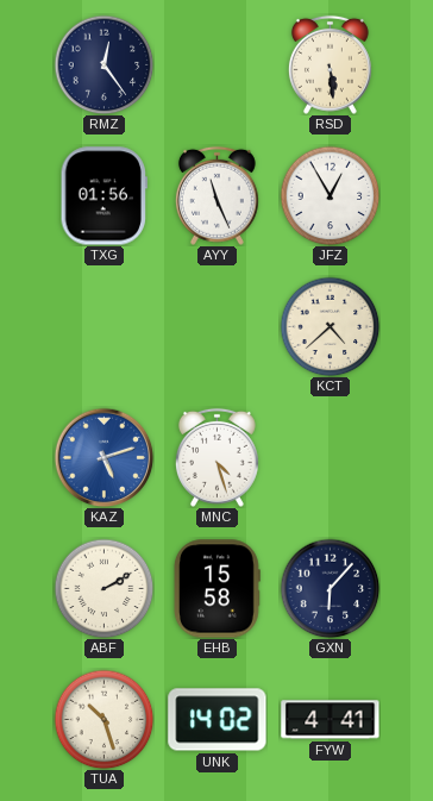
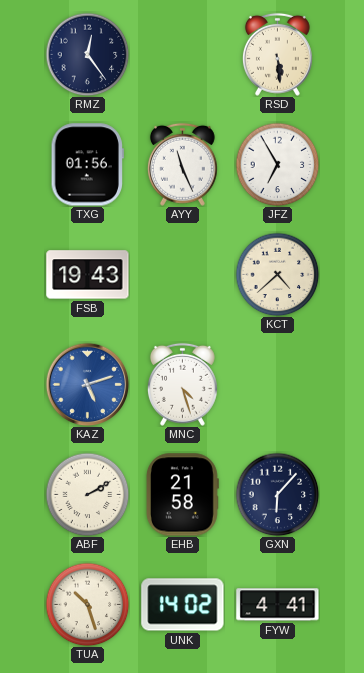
JFZ: 12:55 -> 6:55
FSB: none -> 19:43
EHB: 15:58 -> 21:58
